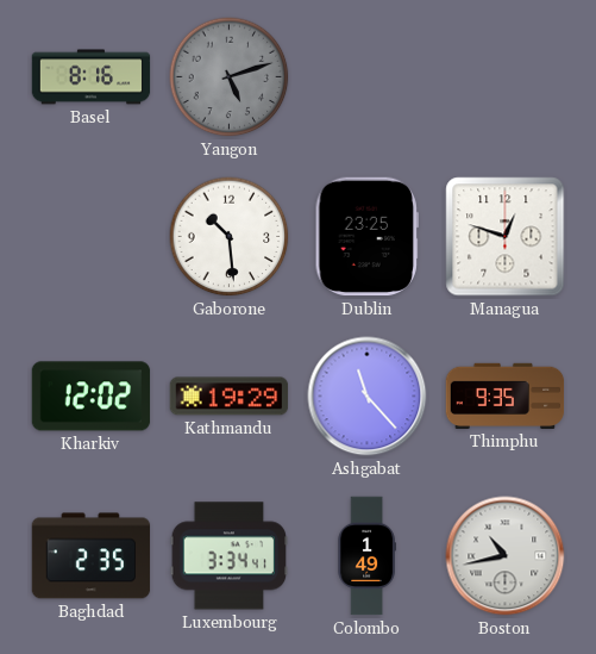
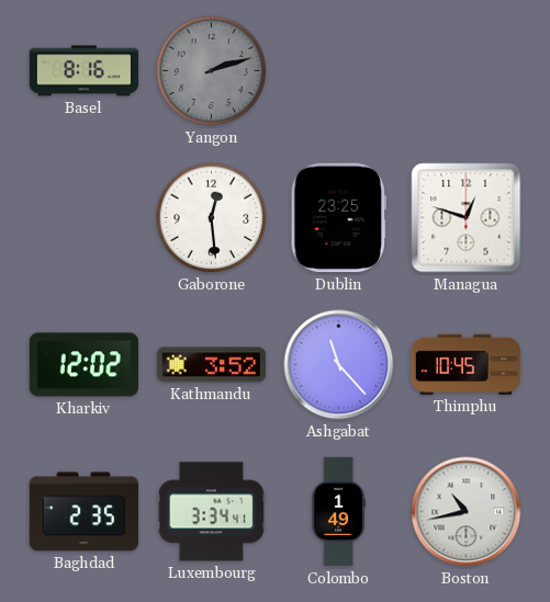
Yangon: 5:12 -> 2:12
Gaborone: 10:29 -> 12:29
Kathmandu: 19:29 -> 3:52
Thimphu: 9:35 -> 10:45
